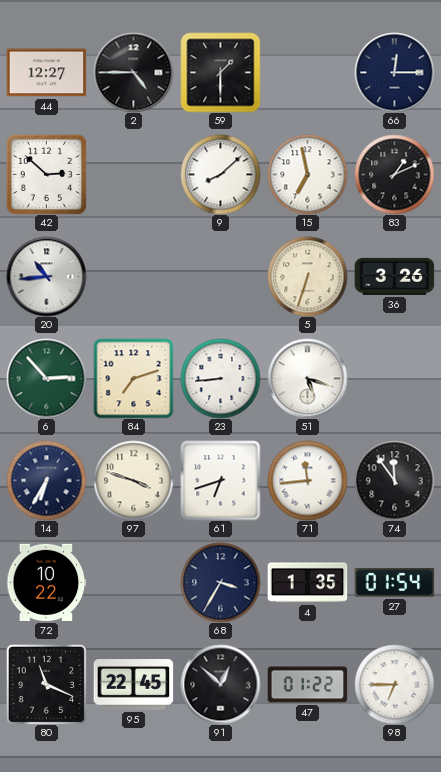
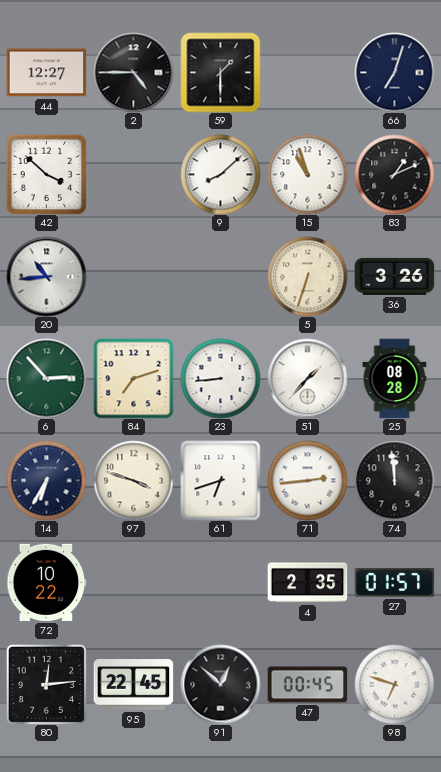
66: 12:15 -> 7:03
42: 2:52 -> 3:52
15: 6:58 -> 10:57
51: 5:18 -> 1:37
25: none -> 08:28
71: 11:44 -> 2:44
74: 11:54 -> 11:59
68: 3:35 -> none
4: 1:35 -> 2:35
27: 01:54 -> 01:57
80: 11:19 -> 12:14
47: 01:22 -> 00:45
98: 6:45 -> 6:48
